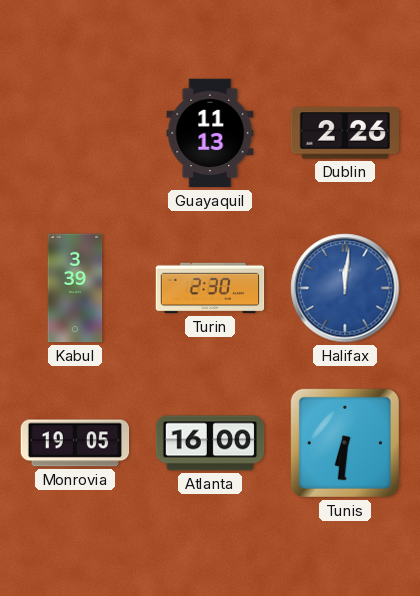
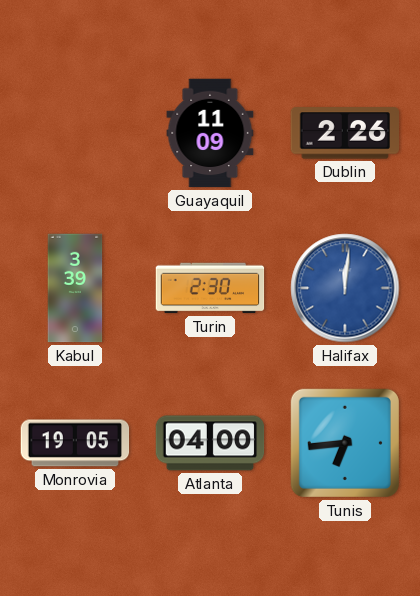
Guayaquil: 11:13 -> 11:09
Atlanta: 16:00 -> 04:00
Tunis: 6:31 -> 6:44
